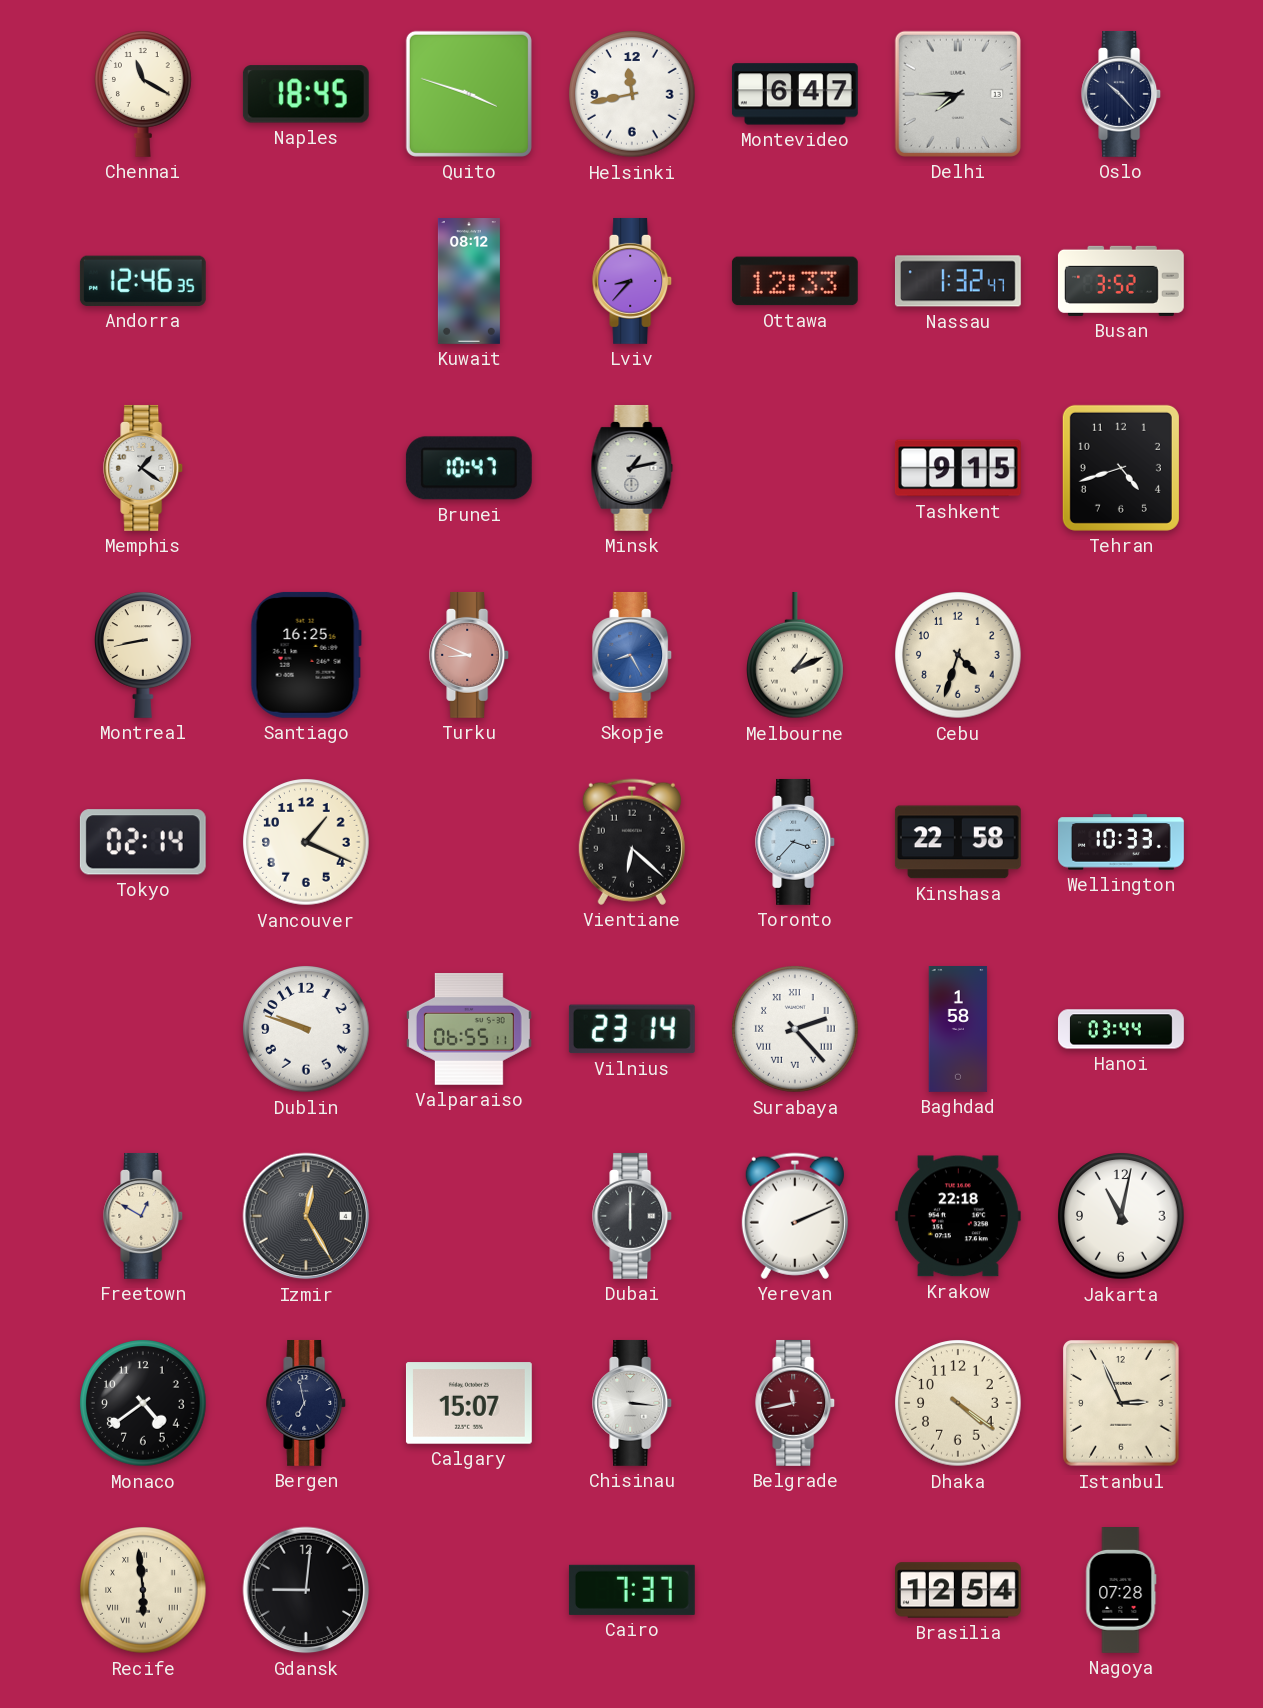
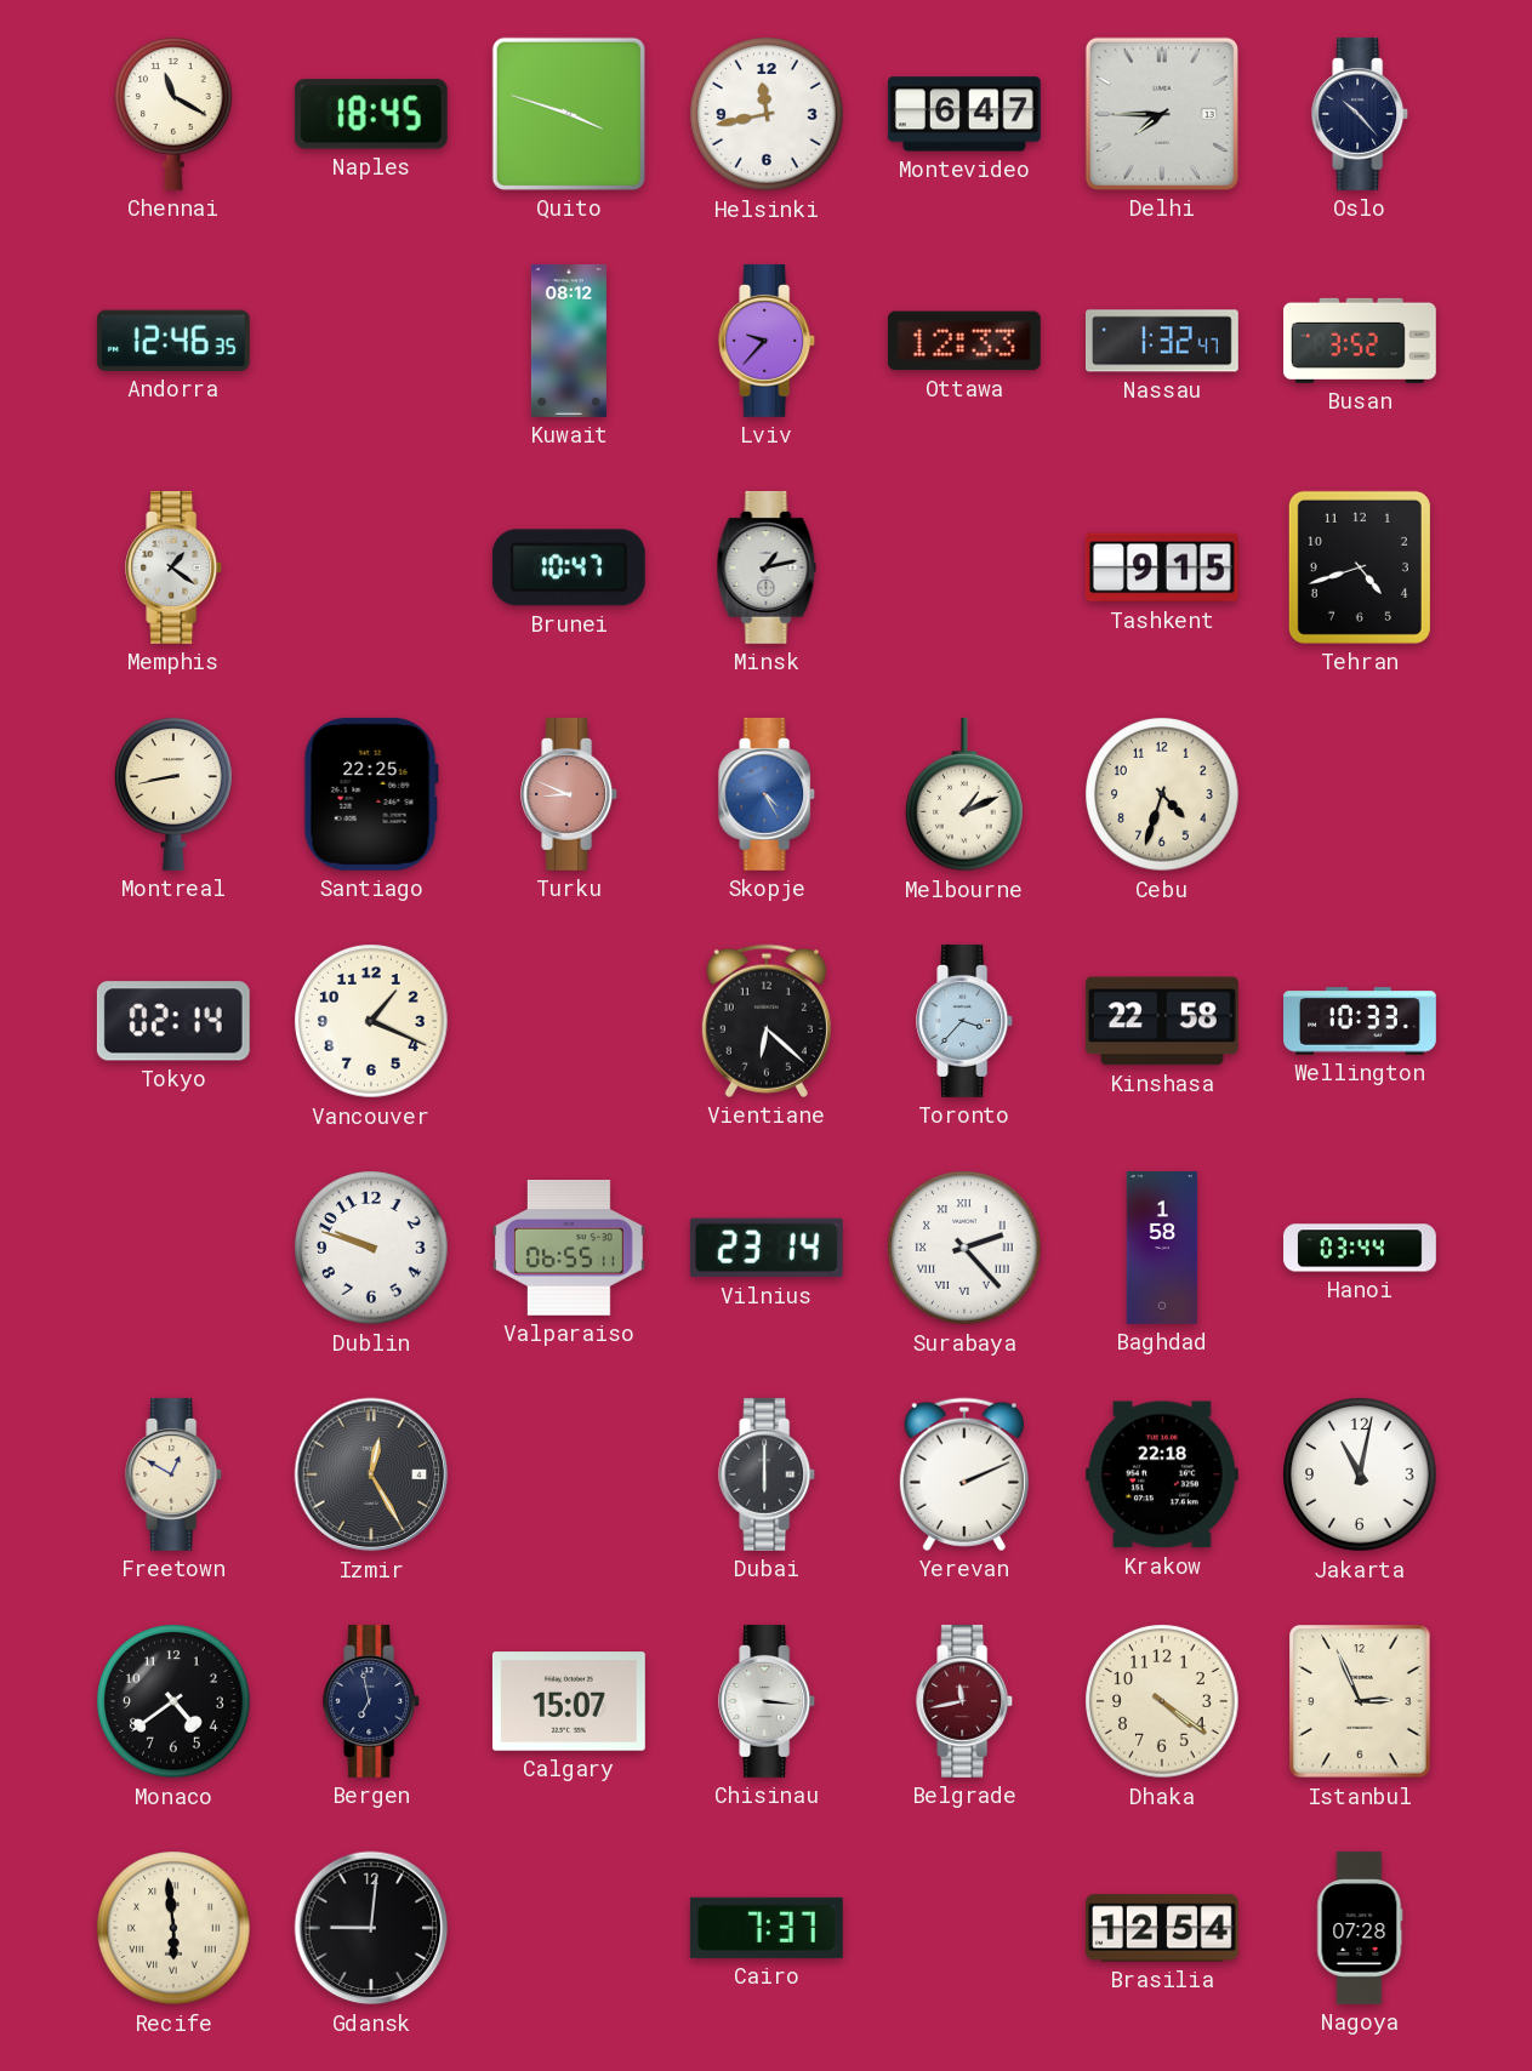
Lviv: 8:37 -> 9:37
Santiago: 16:25 -> 22:25
Skopje: 8:25 -> 4:25
